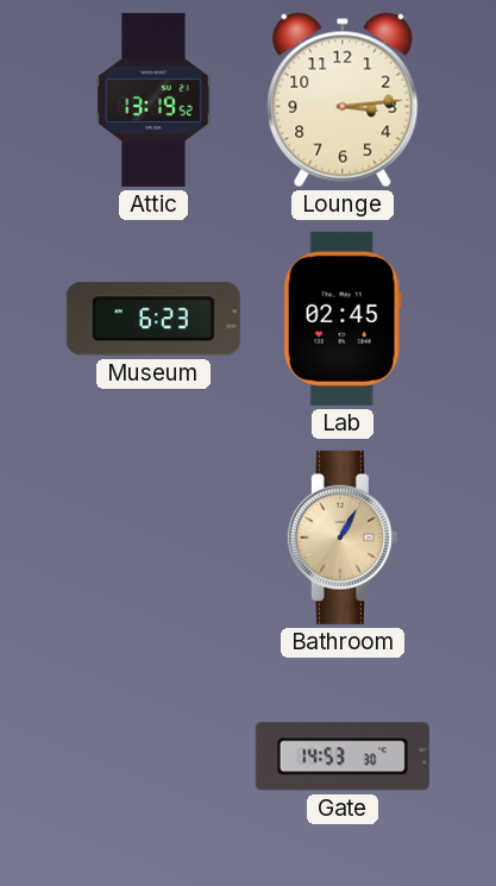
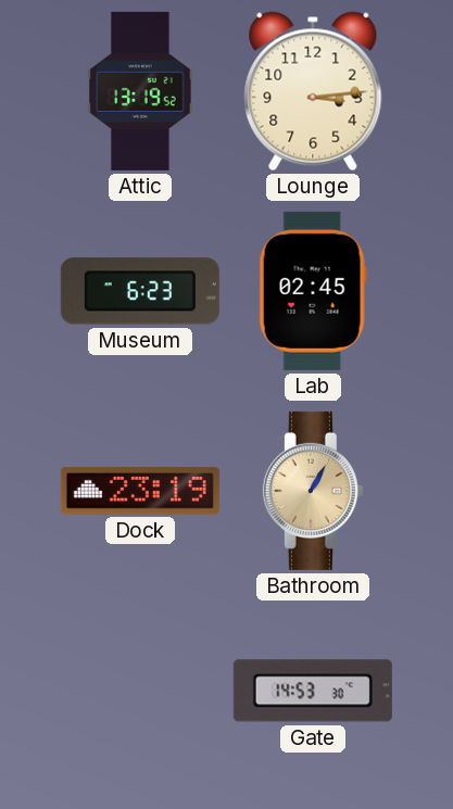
Dock: none -> 23:19
